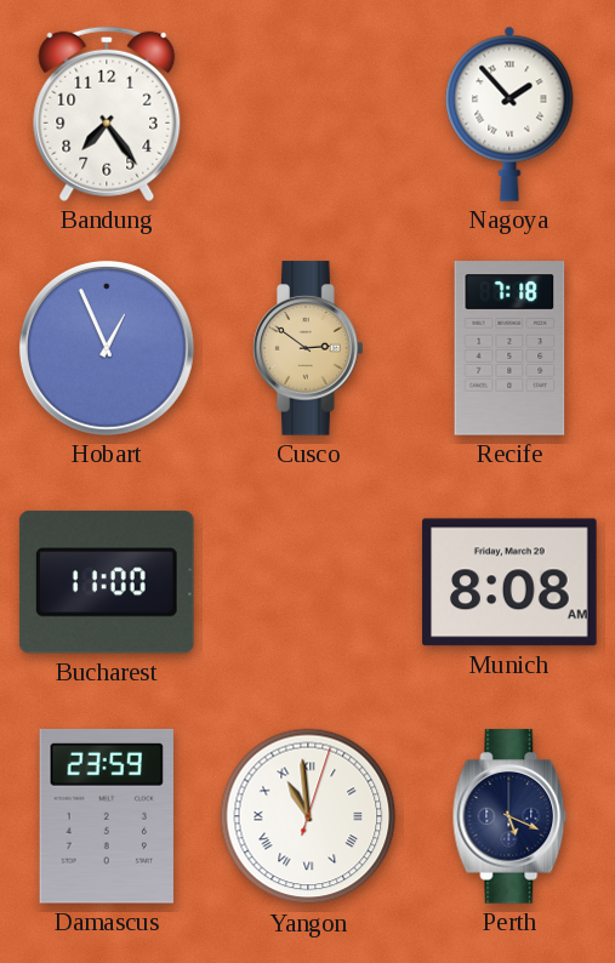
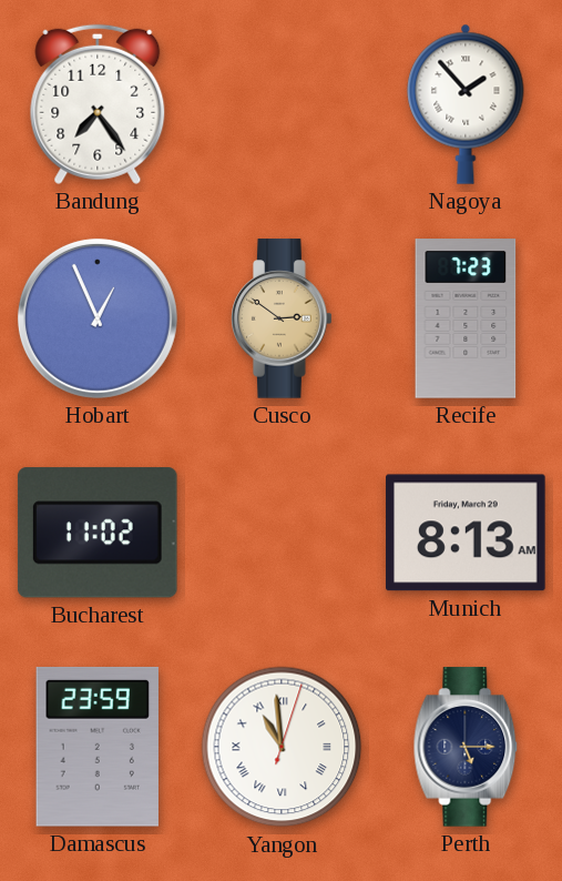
Recife: 7:18 -> 7:23
Bucharest: 11:00 -> 11:02
Munich: 8:08 -> 8:13
Perth: 5:19 -> 5:15
